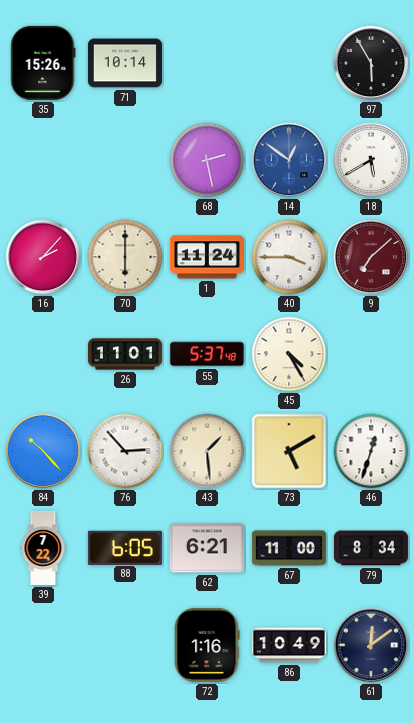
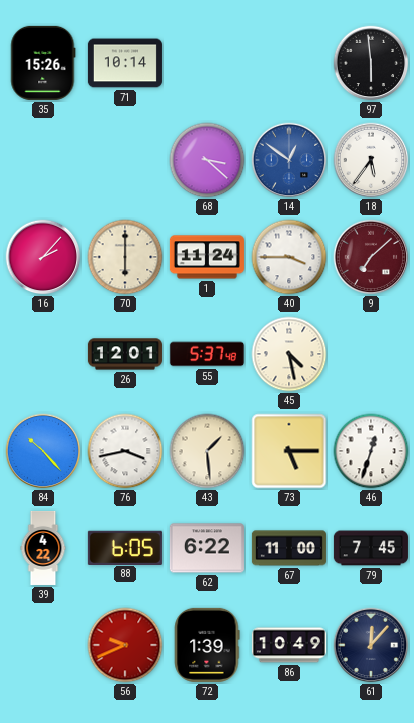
97: 5:55 -> 5:59
68: 2:28 -> 3:22
18: 5:40 -> 5:36
26: 11:01 -> 12:01
45: 4:25 -> 4:28
76: 2:53 -> 3:43
73: 5:10 -> 5:15
39: 7:22 -> 4:22
62: 6:21 -> 6:22
79: 8:34 -> 7:45
56: none -> 9:41
72: 1:16 -> 1:39
61: 12:09 -> 12:07
